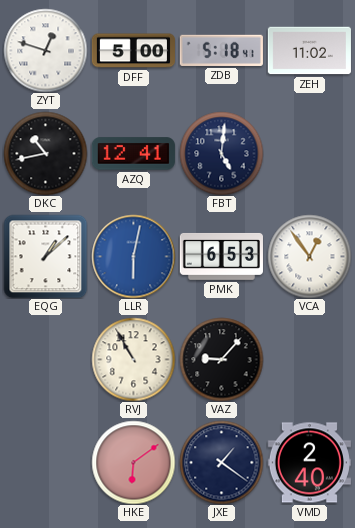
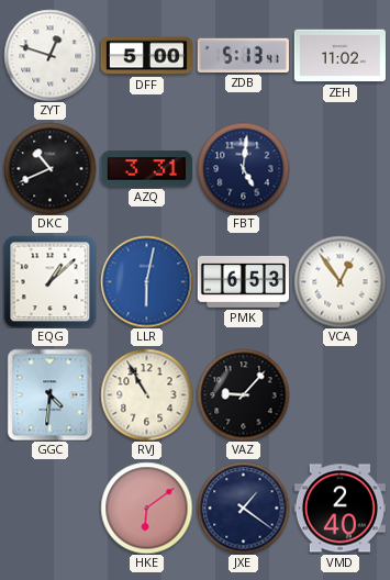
ZDB: 5:18 -> 5:13
DKC: 10:43 -> 10:41
AZQ: 12:41 -> 3:31
GGC: none -> 4:31
